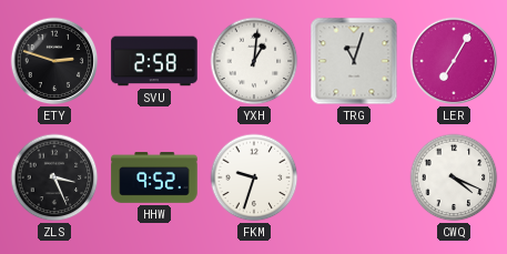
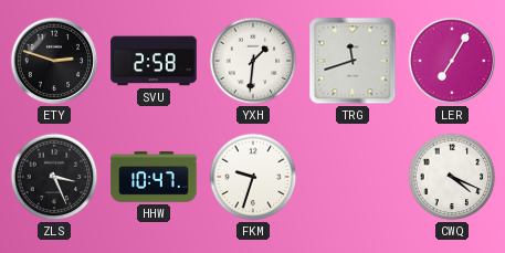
YXH: 1:01 -> 1:31
TRG: 11:03 -> 11:42
HHW: 9:52 -> 10:47
